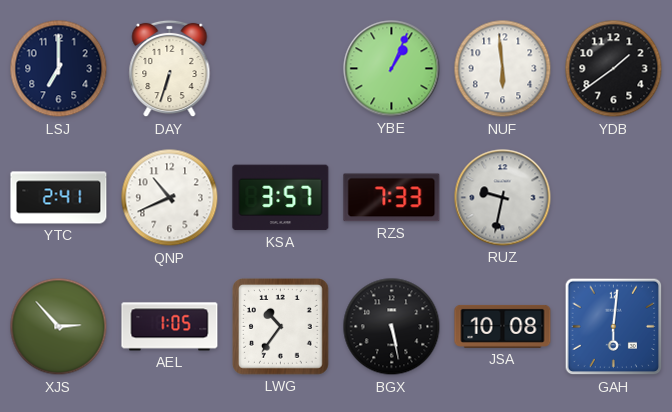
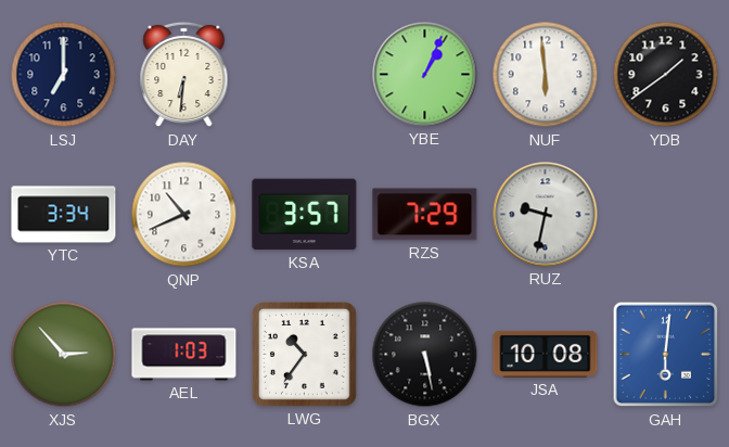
DAY: 6:33 -> 6:31
YTC: 2:41 -> 3:34
RZS: 7:33 -> 7:29
AEL: 1:05 -> 1:03
